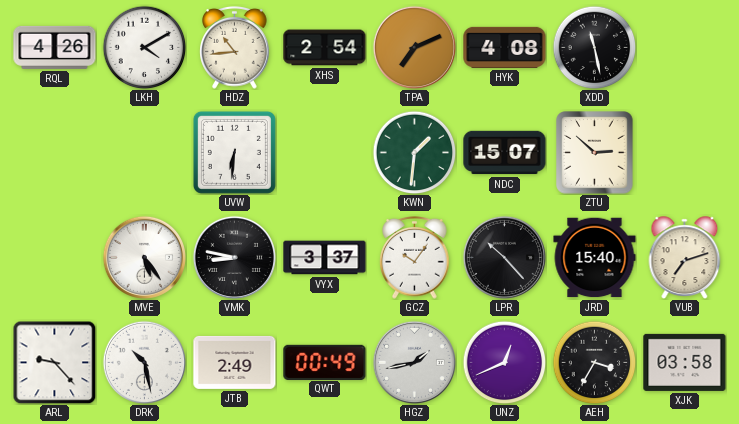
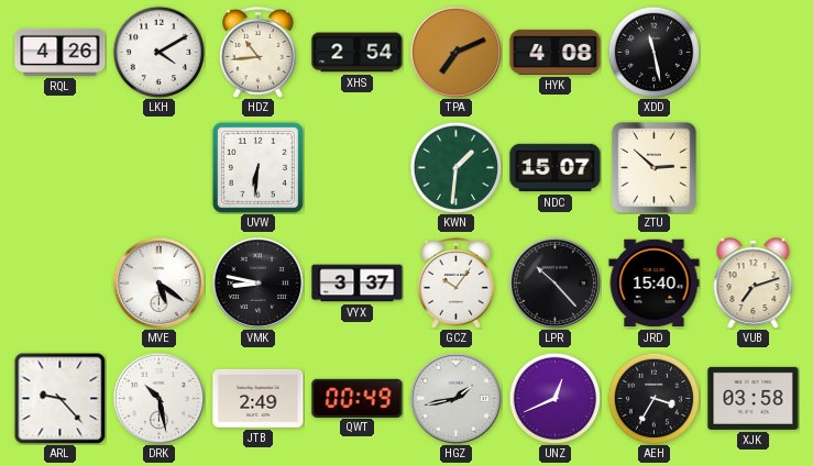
MVE: 5:24 -> 5:21
